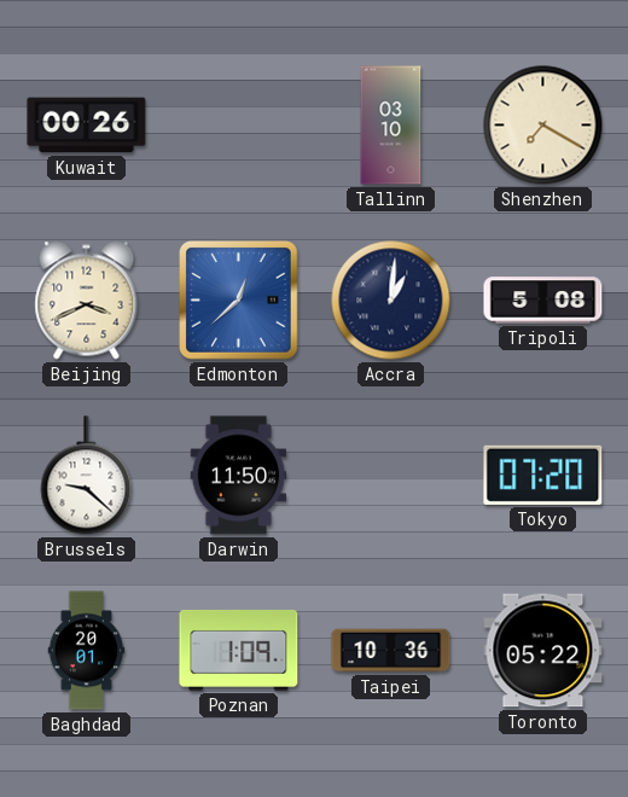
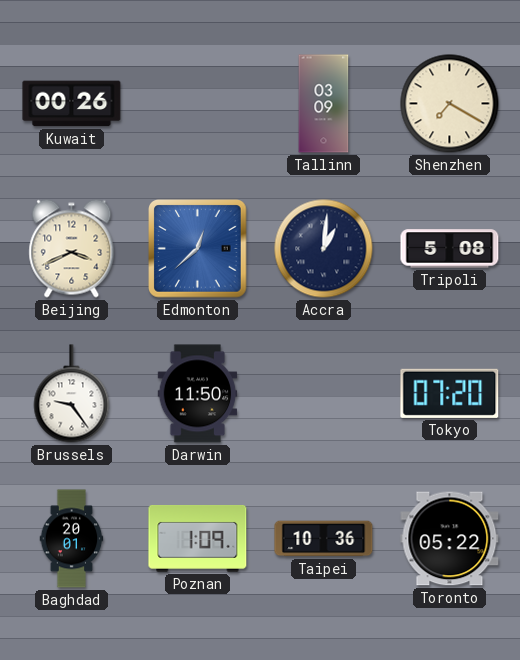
Tallinn: 03:10 -> 03:09
Brussels: 9:22 -> 9:24
